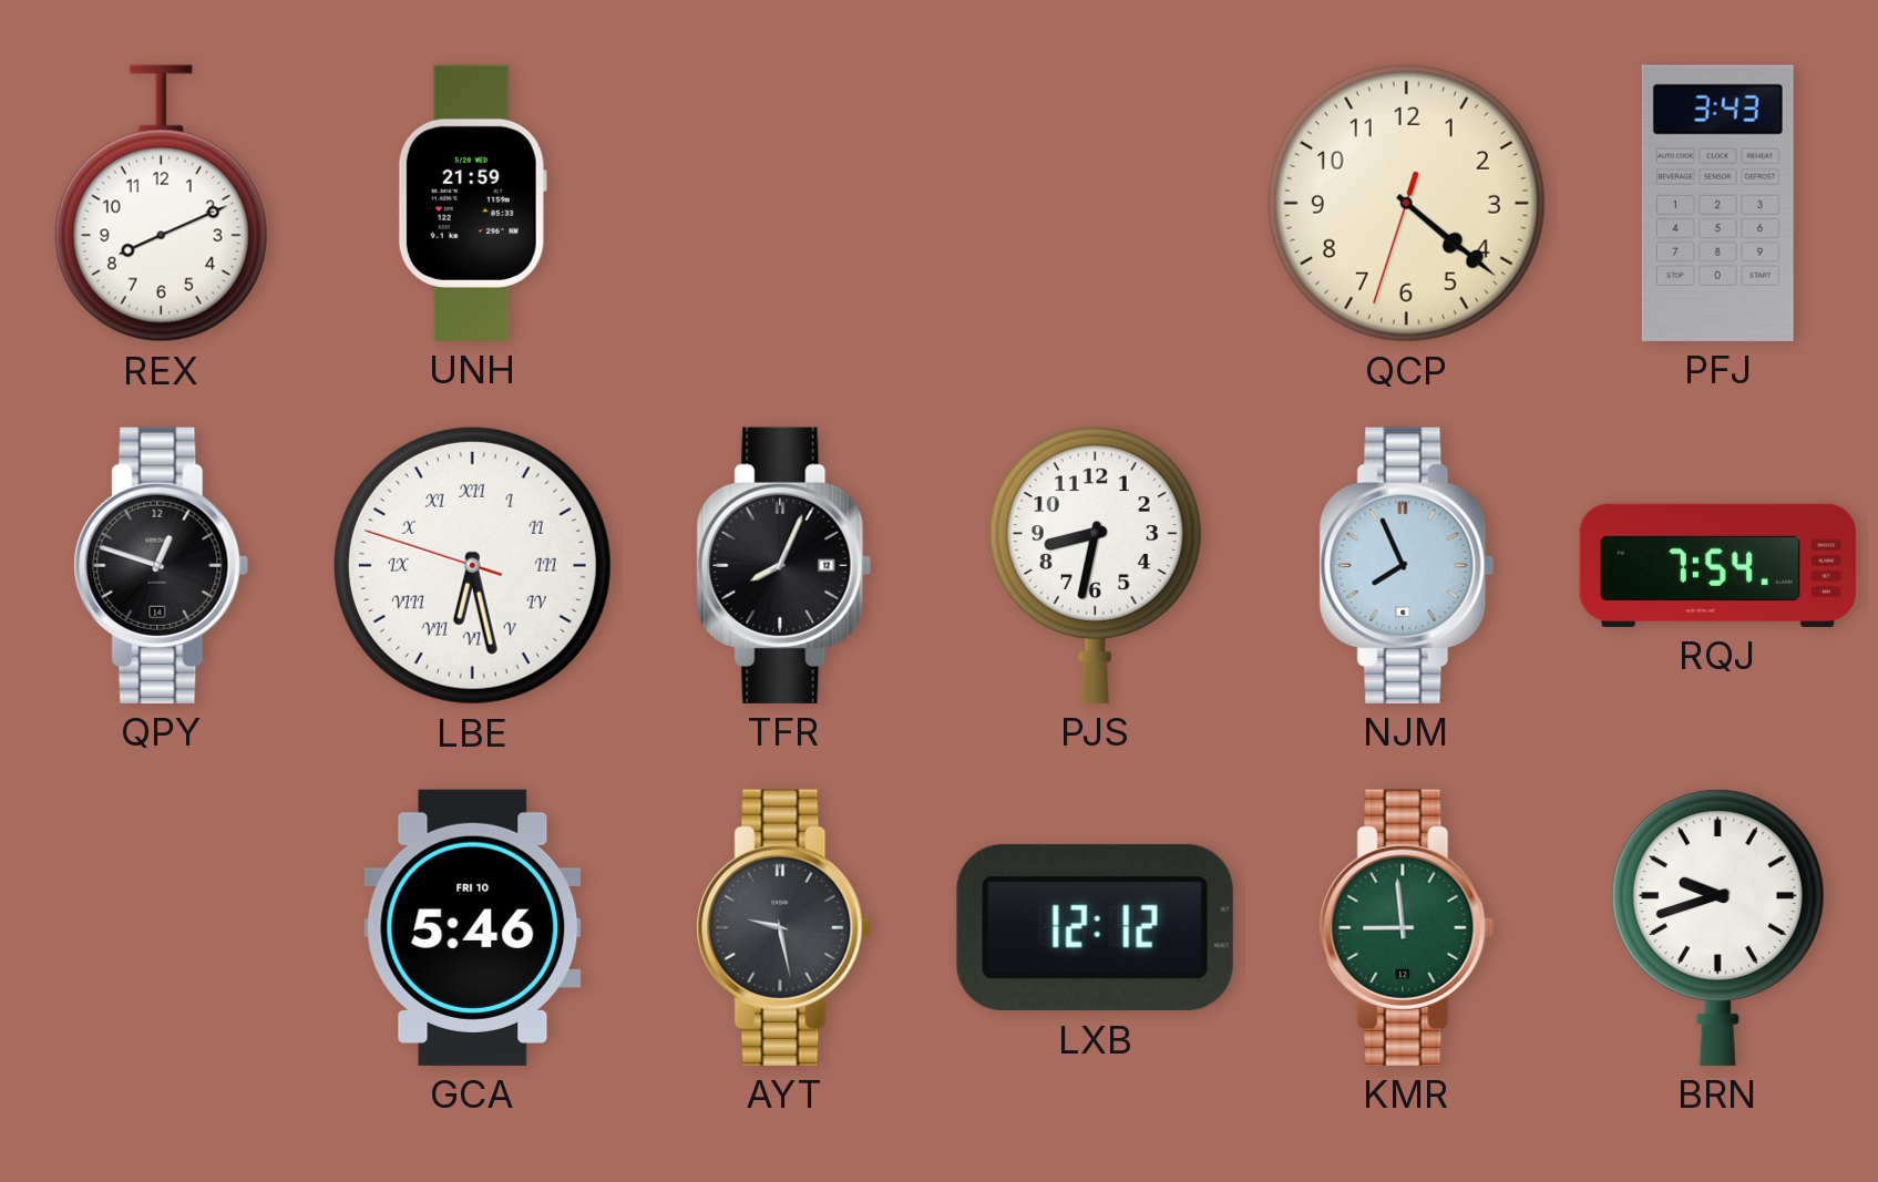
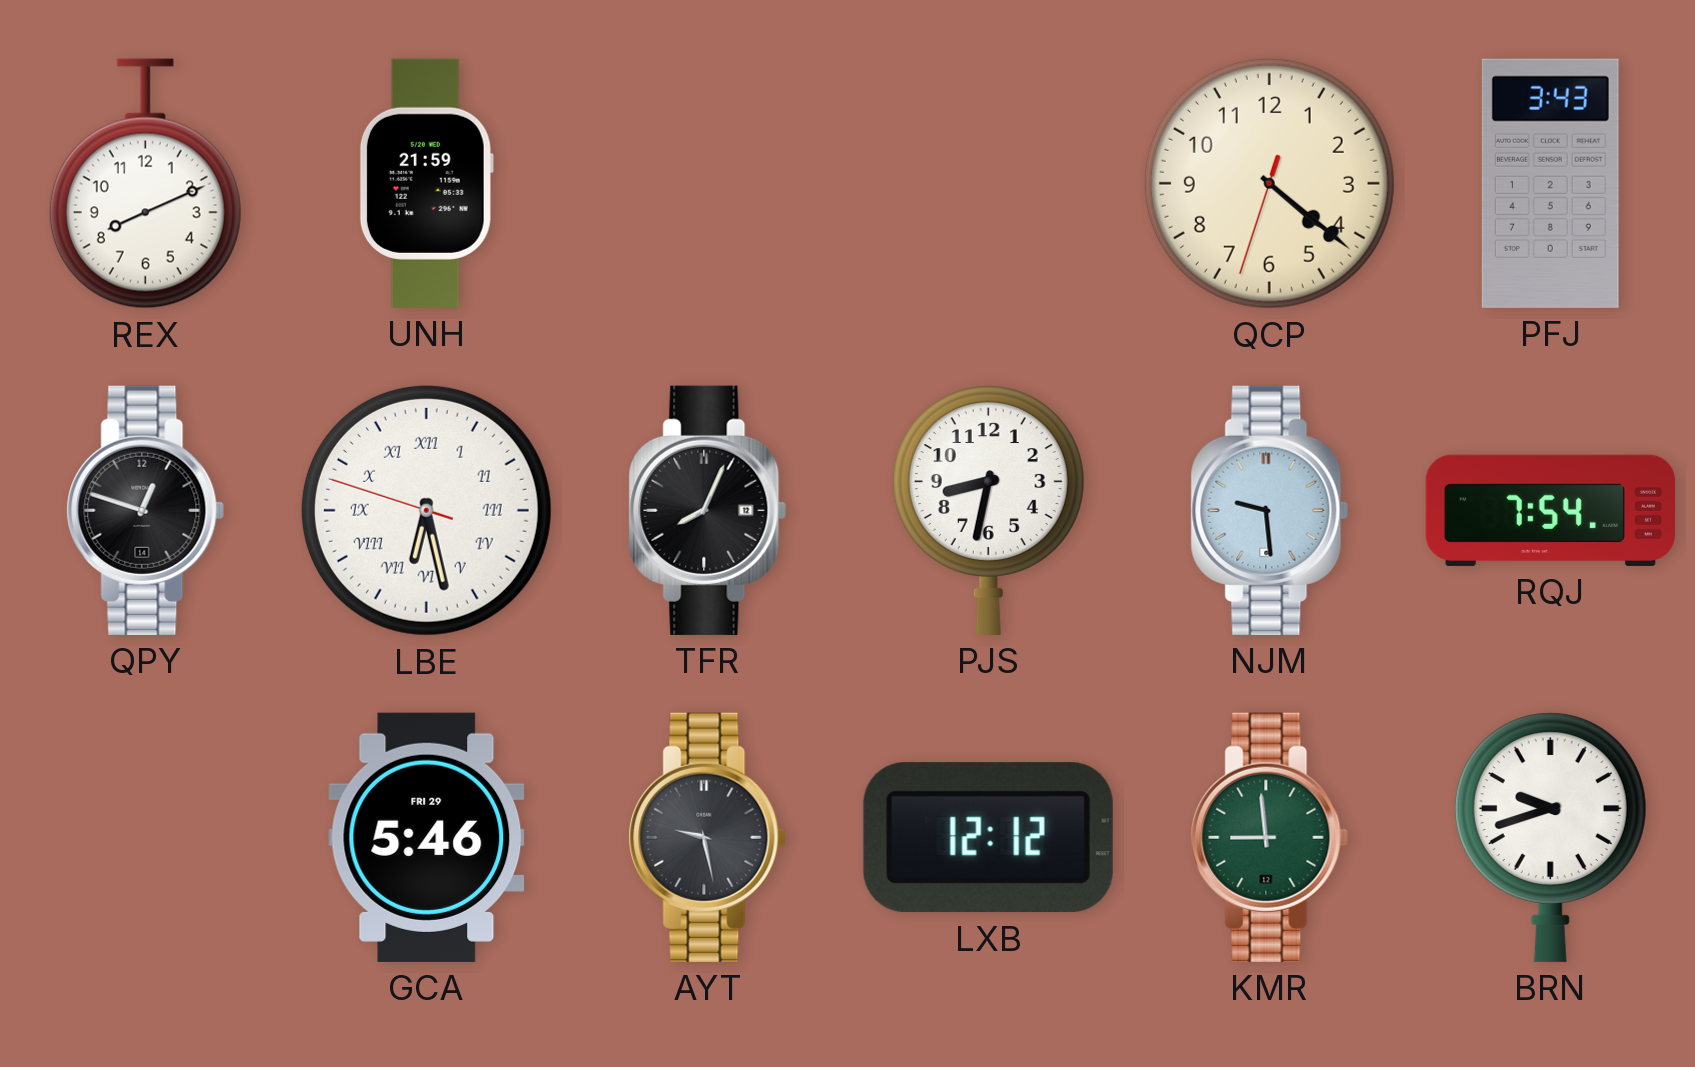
NJM: 7:56 -> 9:29
GCA date: FRI 10 -> FRI 29
